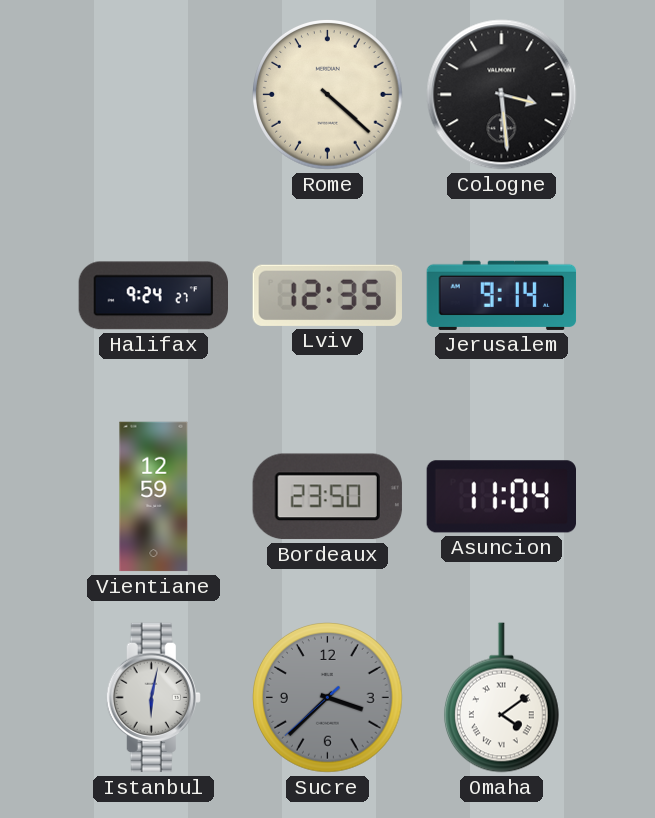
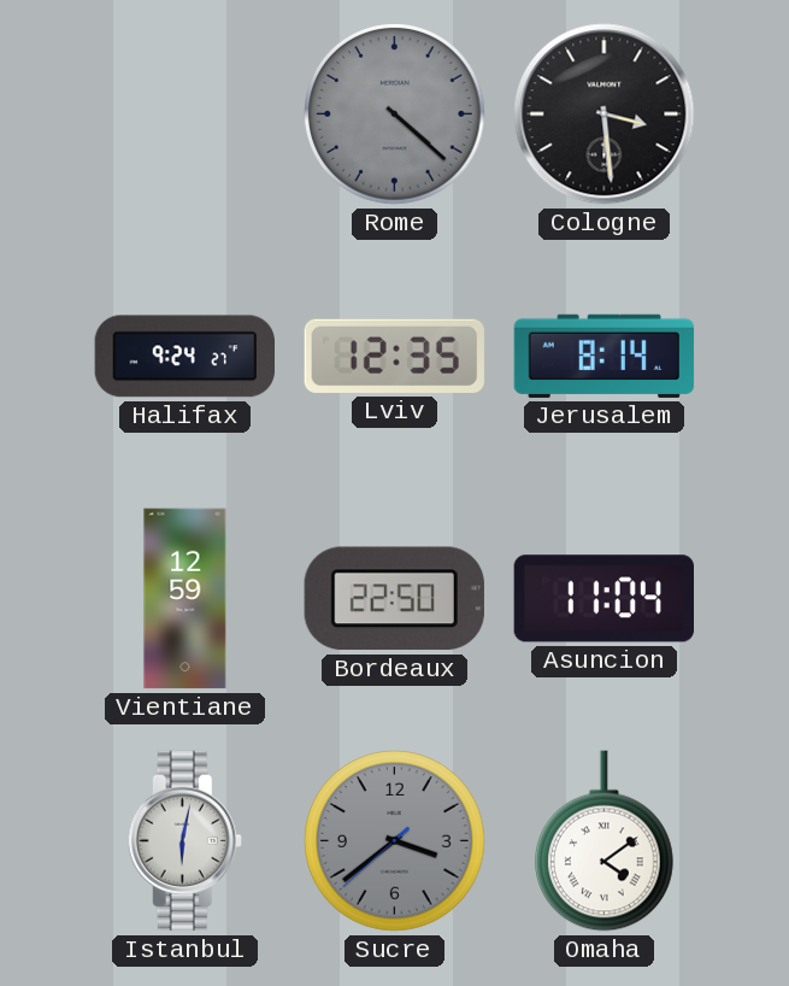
Rome dial: cream -> grey
Jerusalem: 9:14 -> 8:14
Bordeaux: 23:50 -> 22:50
Sucre: 3:37 -> 3:38
